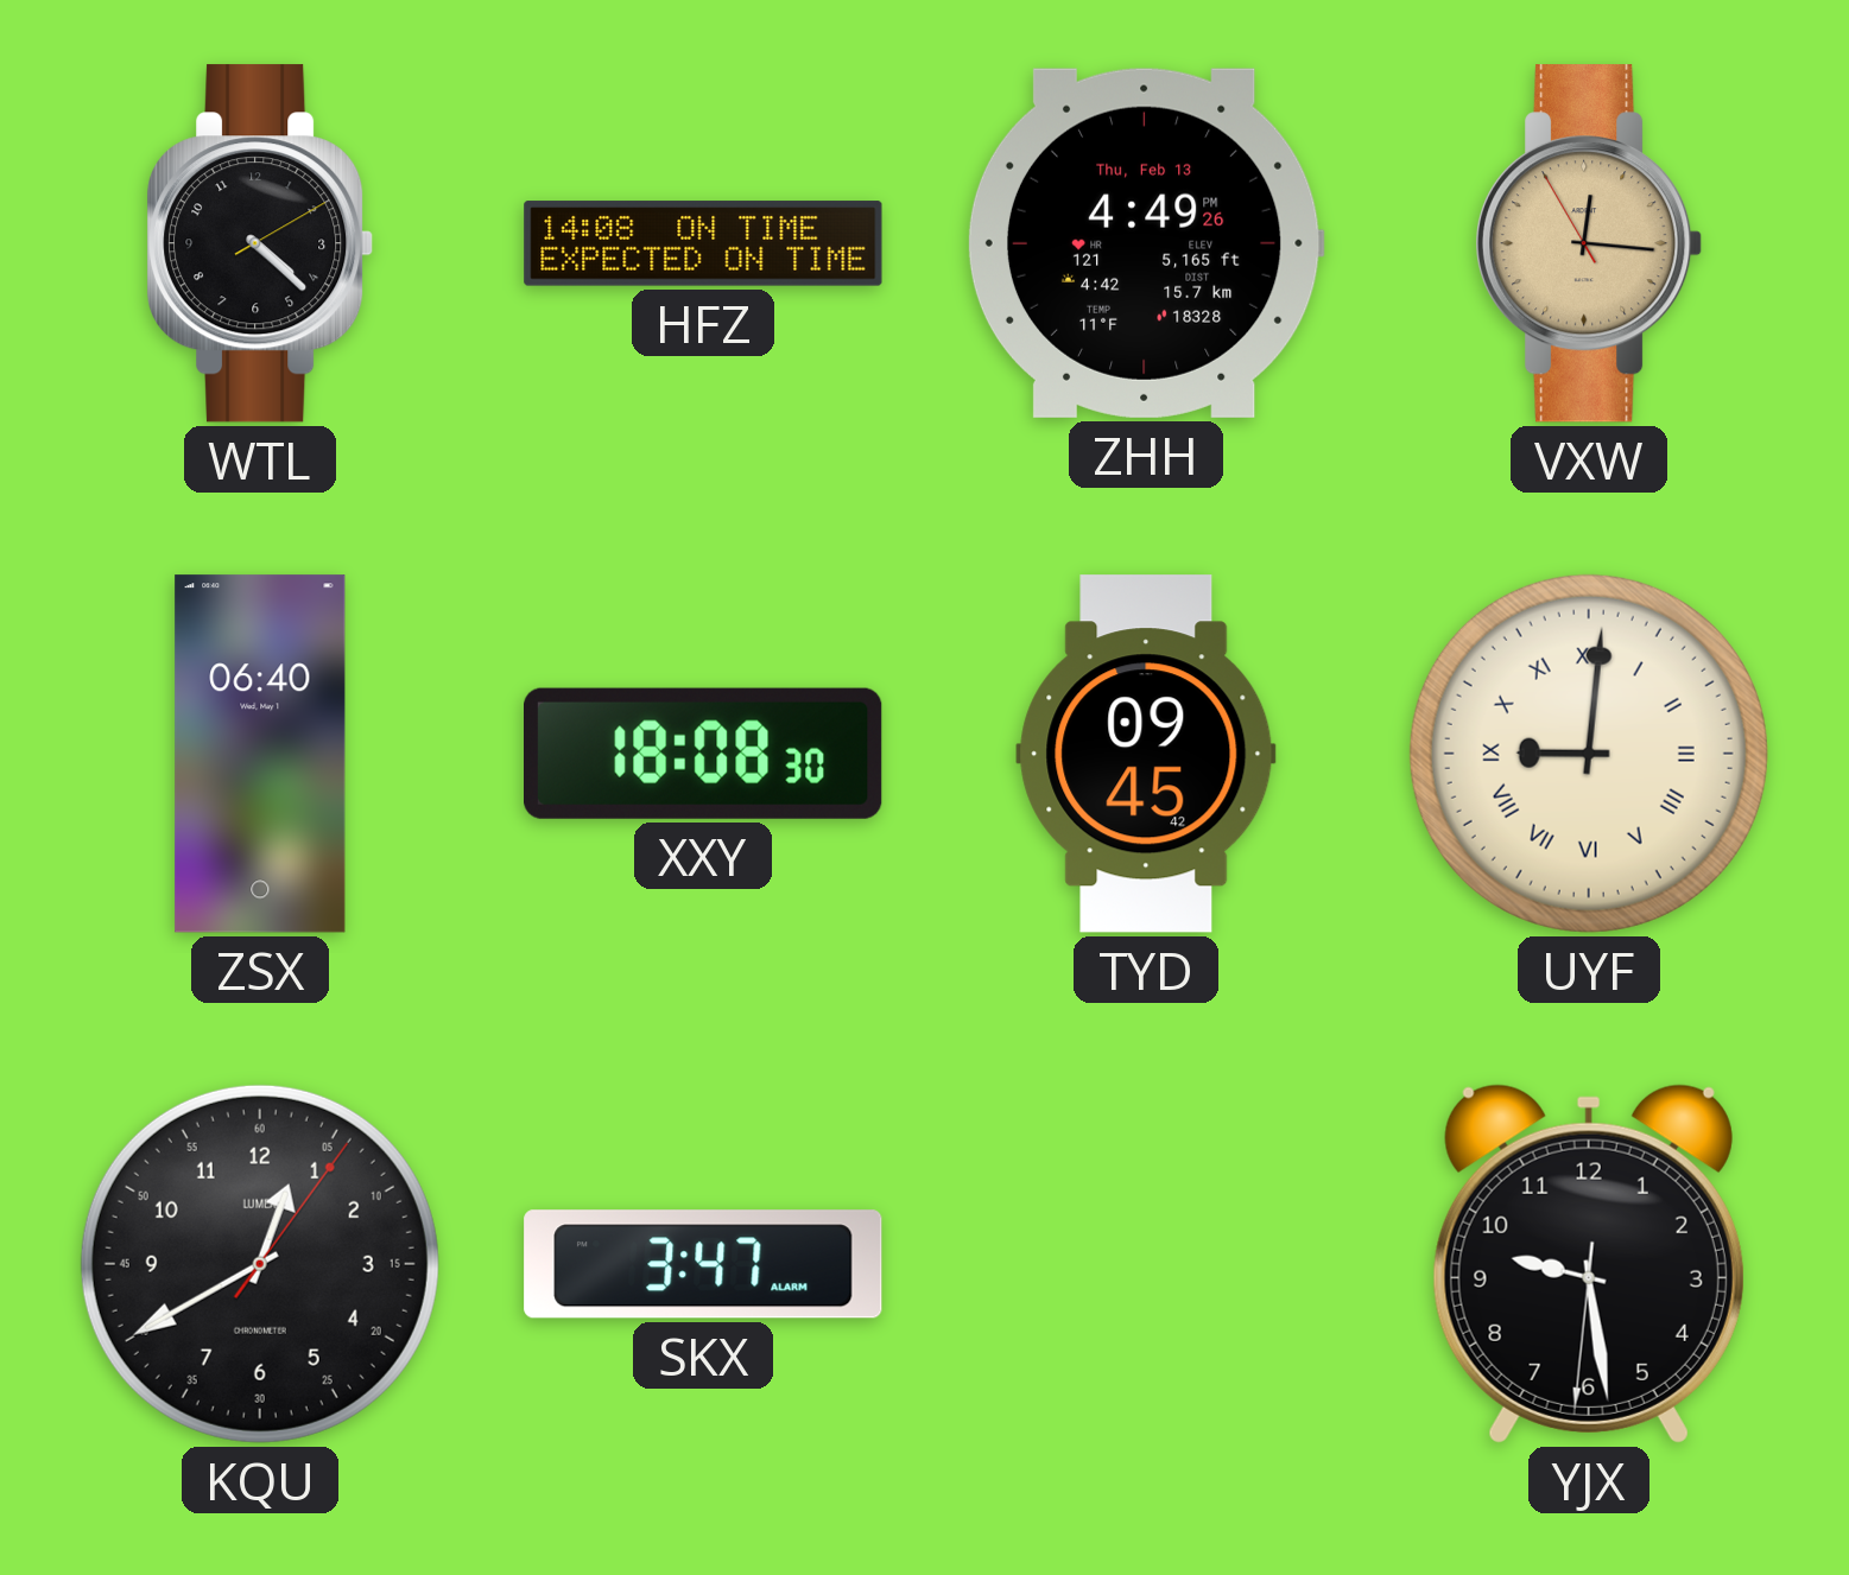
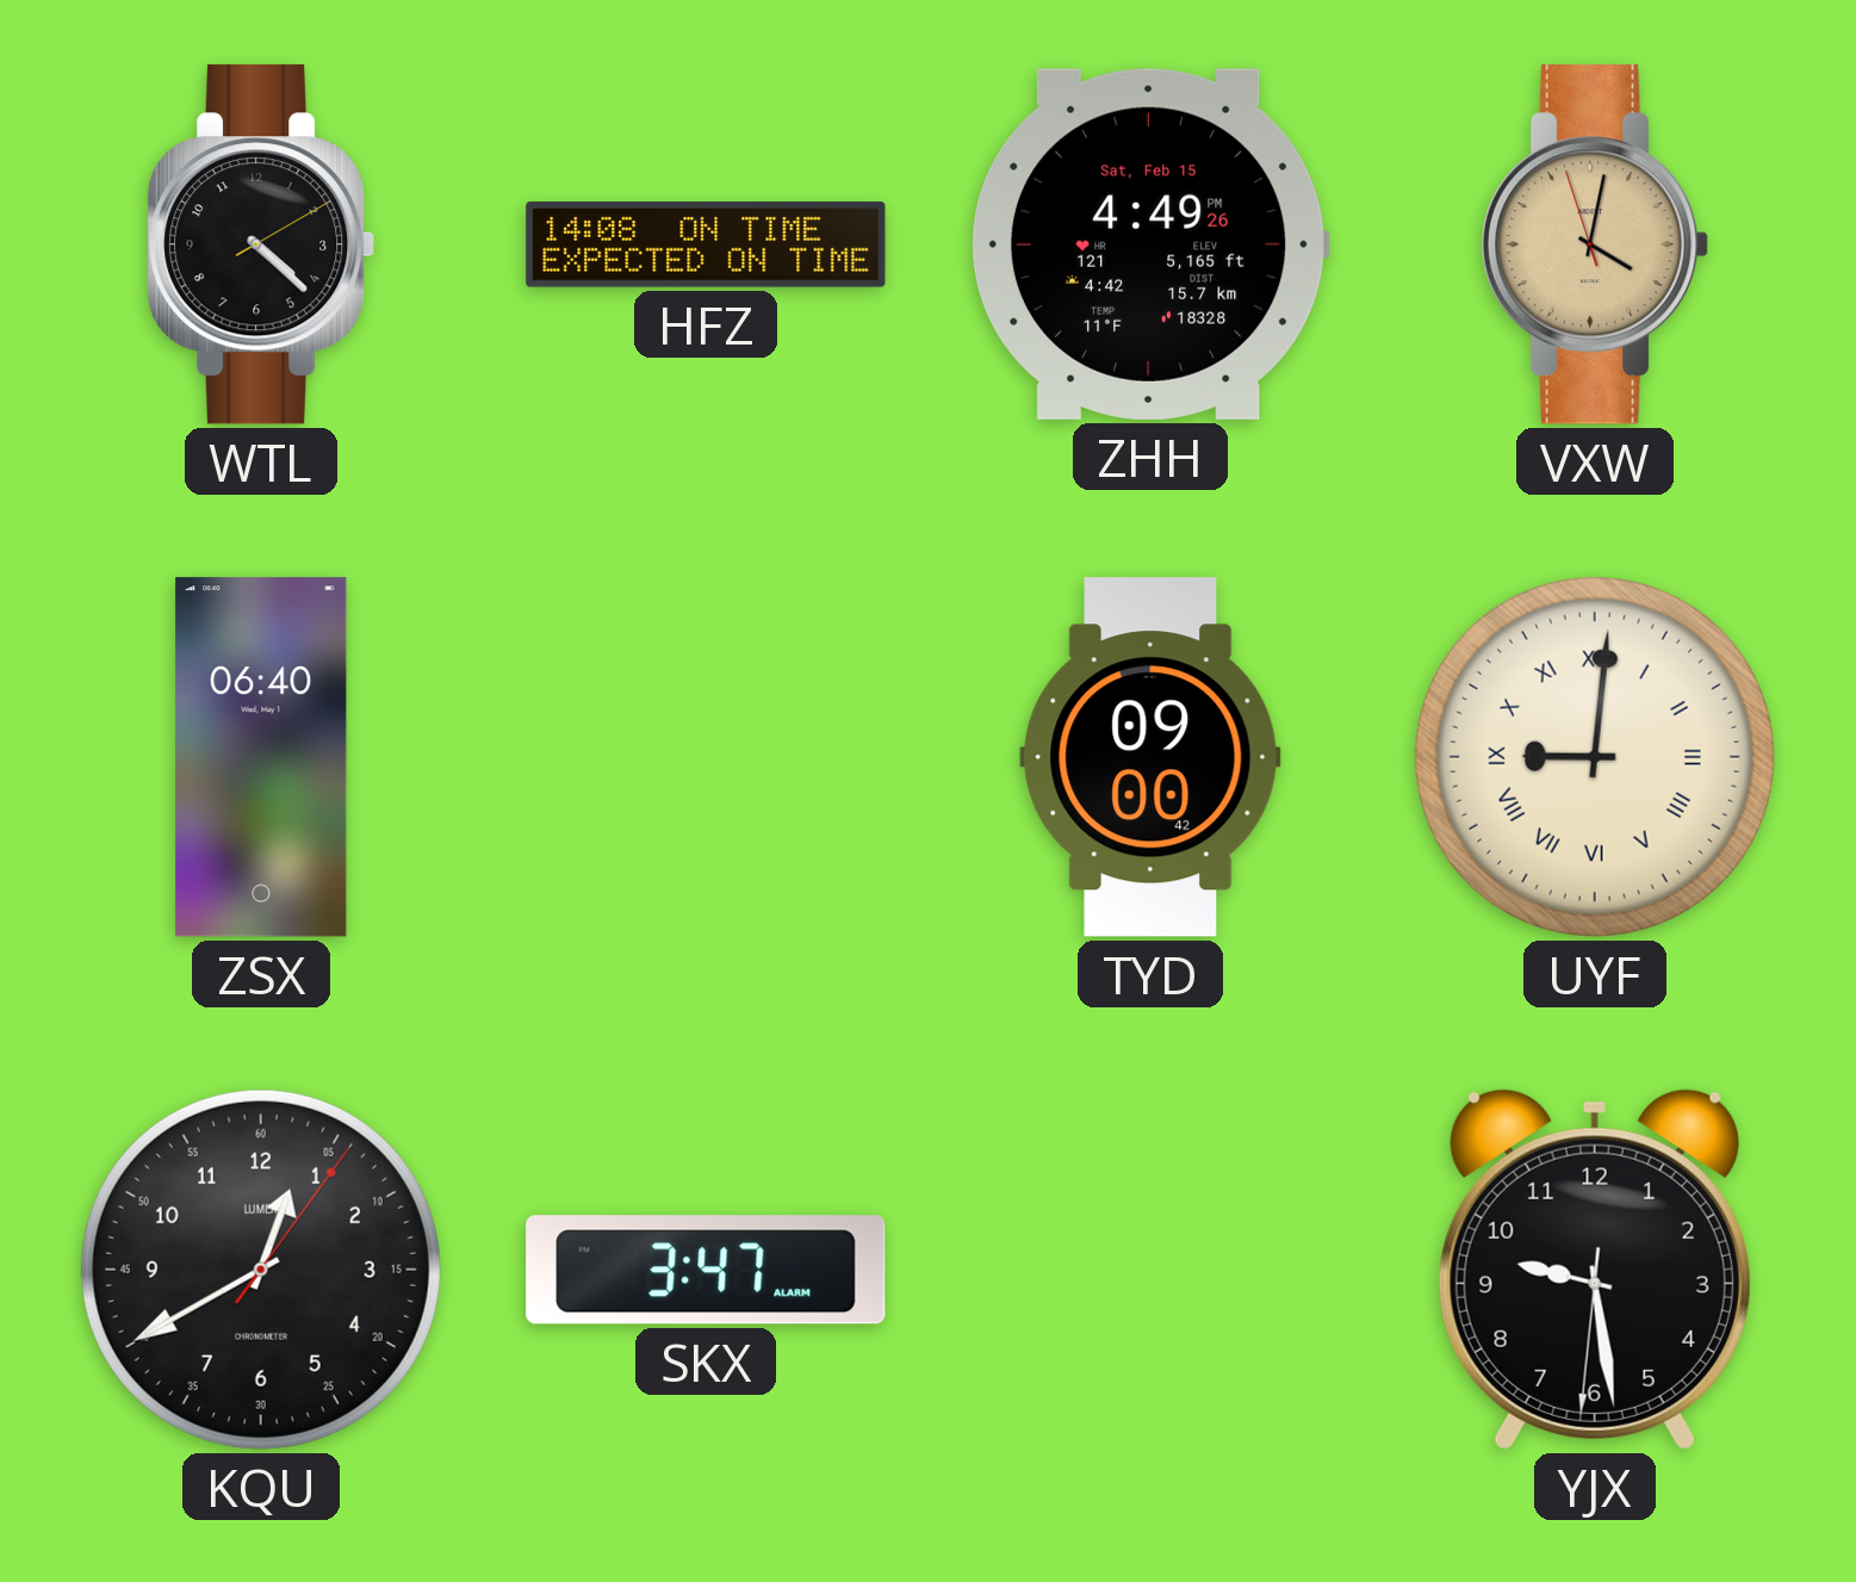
ZHH date: Thu, Feb 13 -> Sat, Feb 15
VXW: 12:15 -> 4:01
XXY: 18:08 -> none
TYD: 09:45 -> 09:00
